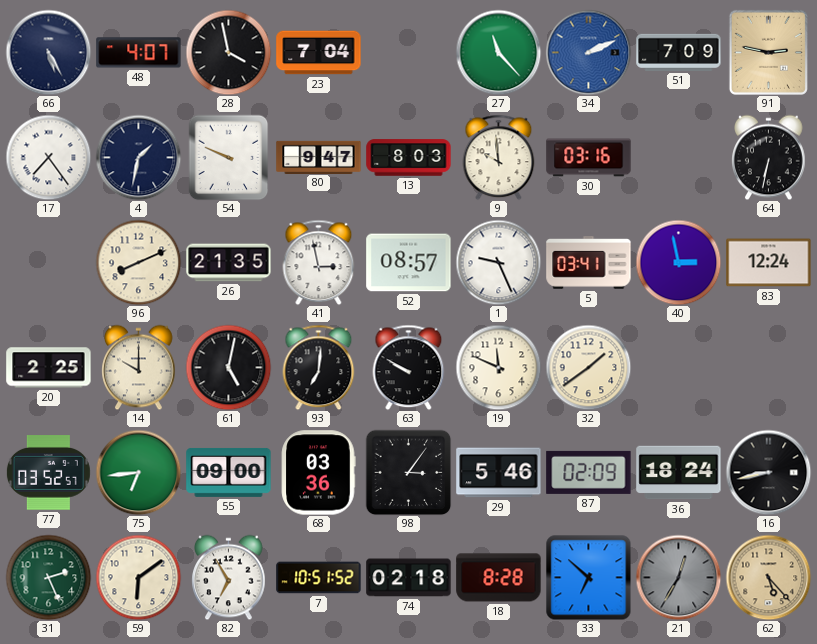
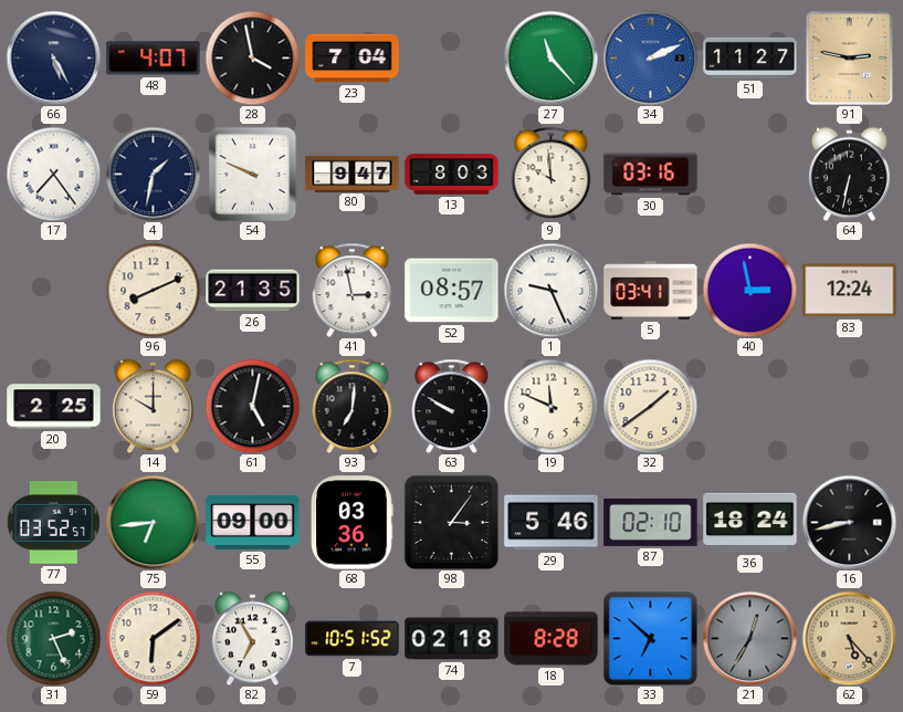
51: 7:09 -> 11:27
87: 02:09 -> 02:10
